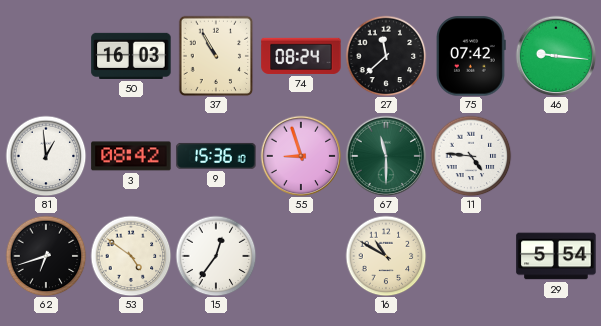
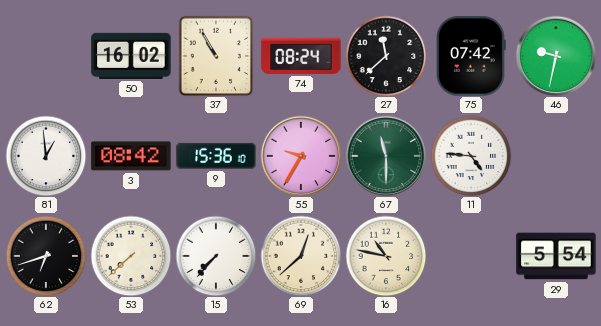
50: 16:03 -> 16:02
46: 9:16 -> 9:32
55: 8:57 -> 9:35
53: 4:51 -> 7:38
15: 12:36 -> 7:37
69: none -> 12:38
16: 10:50 -> 10:47
